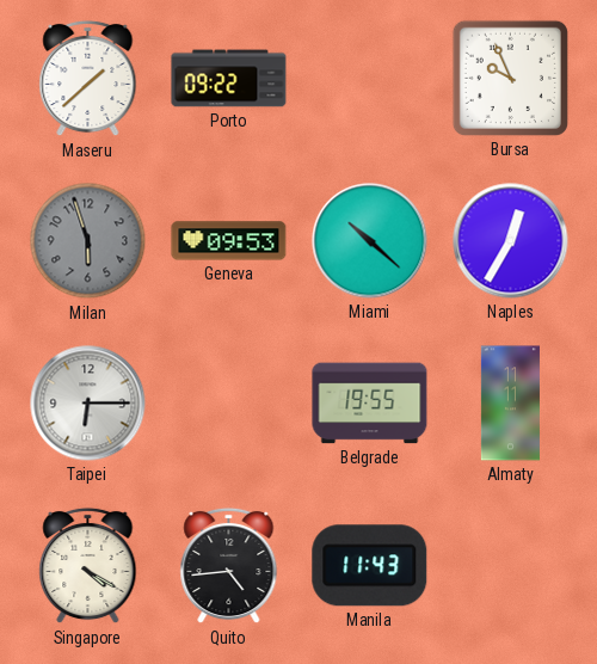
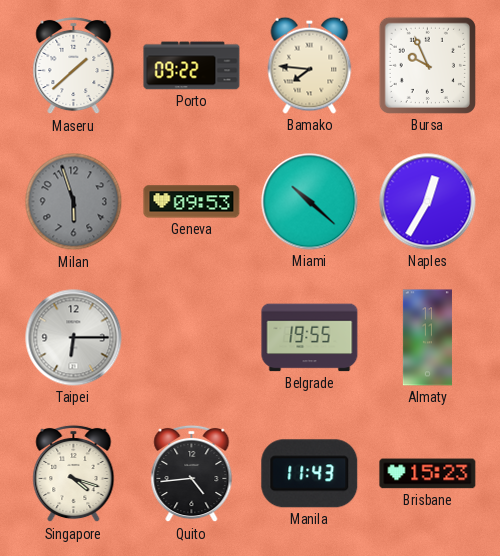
Bamako: none -> 7:46
Singapore: 4:20 -> 4:18
Brisbane: none -> 15:23
